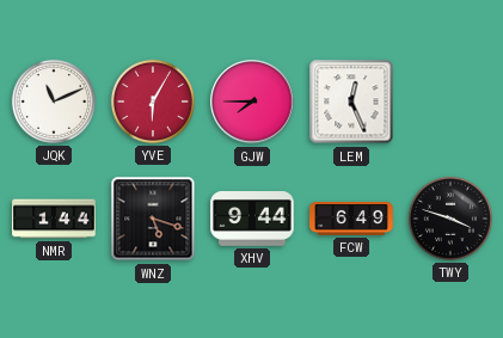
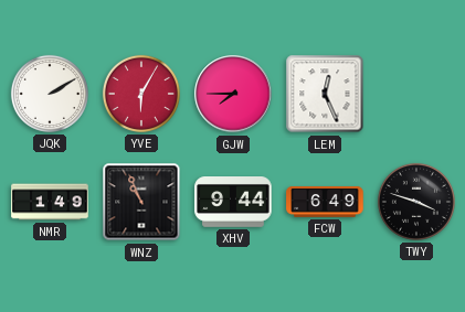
JQK: 11:11 -> 2:10
NMR: 1:44 -> 1:49
WNZ: 5:18 -> 10:56
